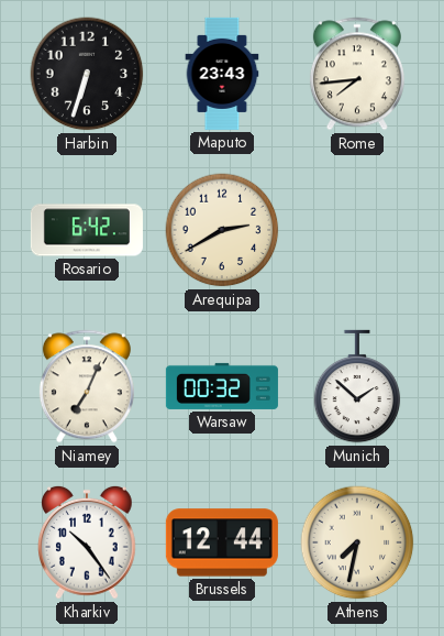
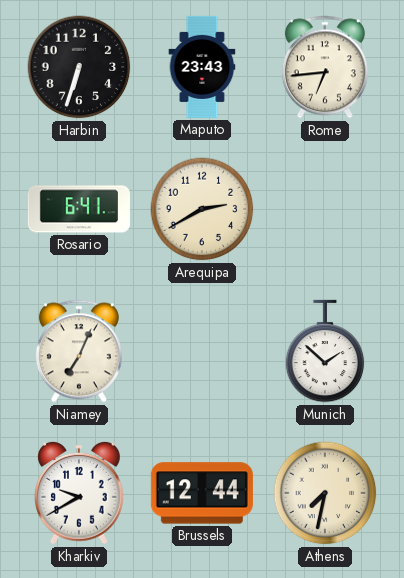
Rome: 7:44 -> 6:44
Rosario: 6:42 -> 6:41
Warsaw: 00:32 -> none
Kharkiv: 10:24 -> 9:40
